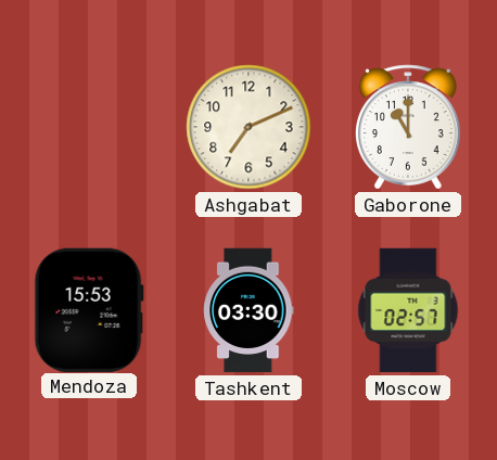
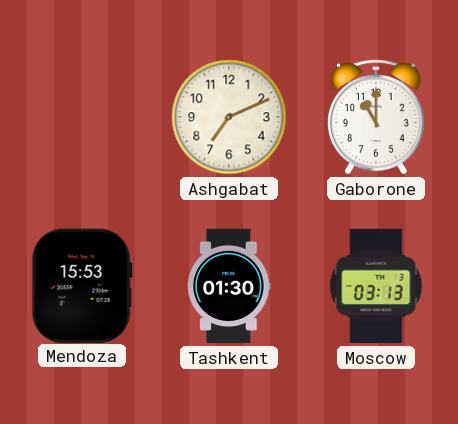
Tashkent: 03:30 -> 01:30
Moscow: 02:57 -> 03:13
